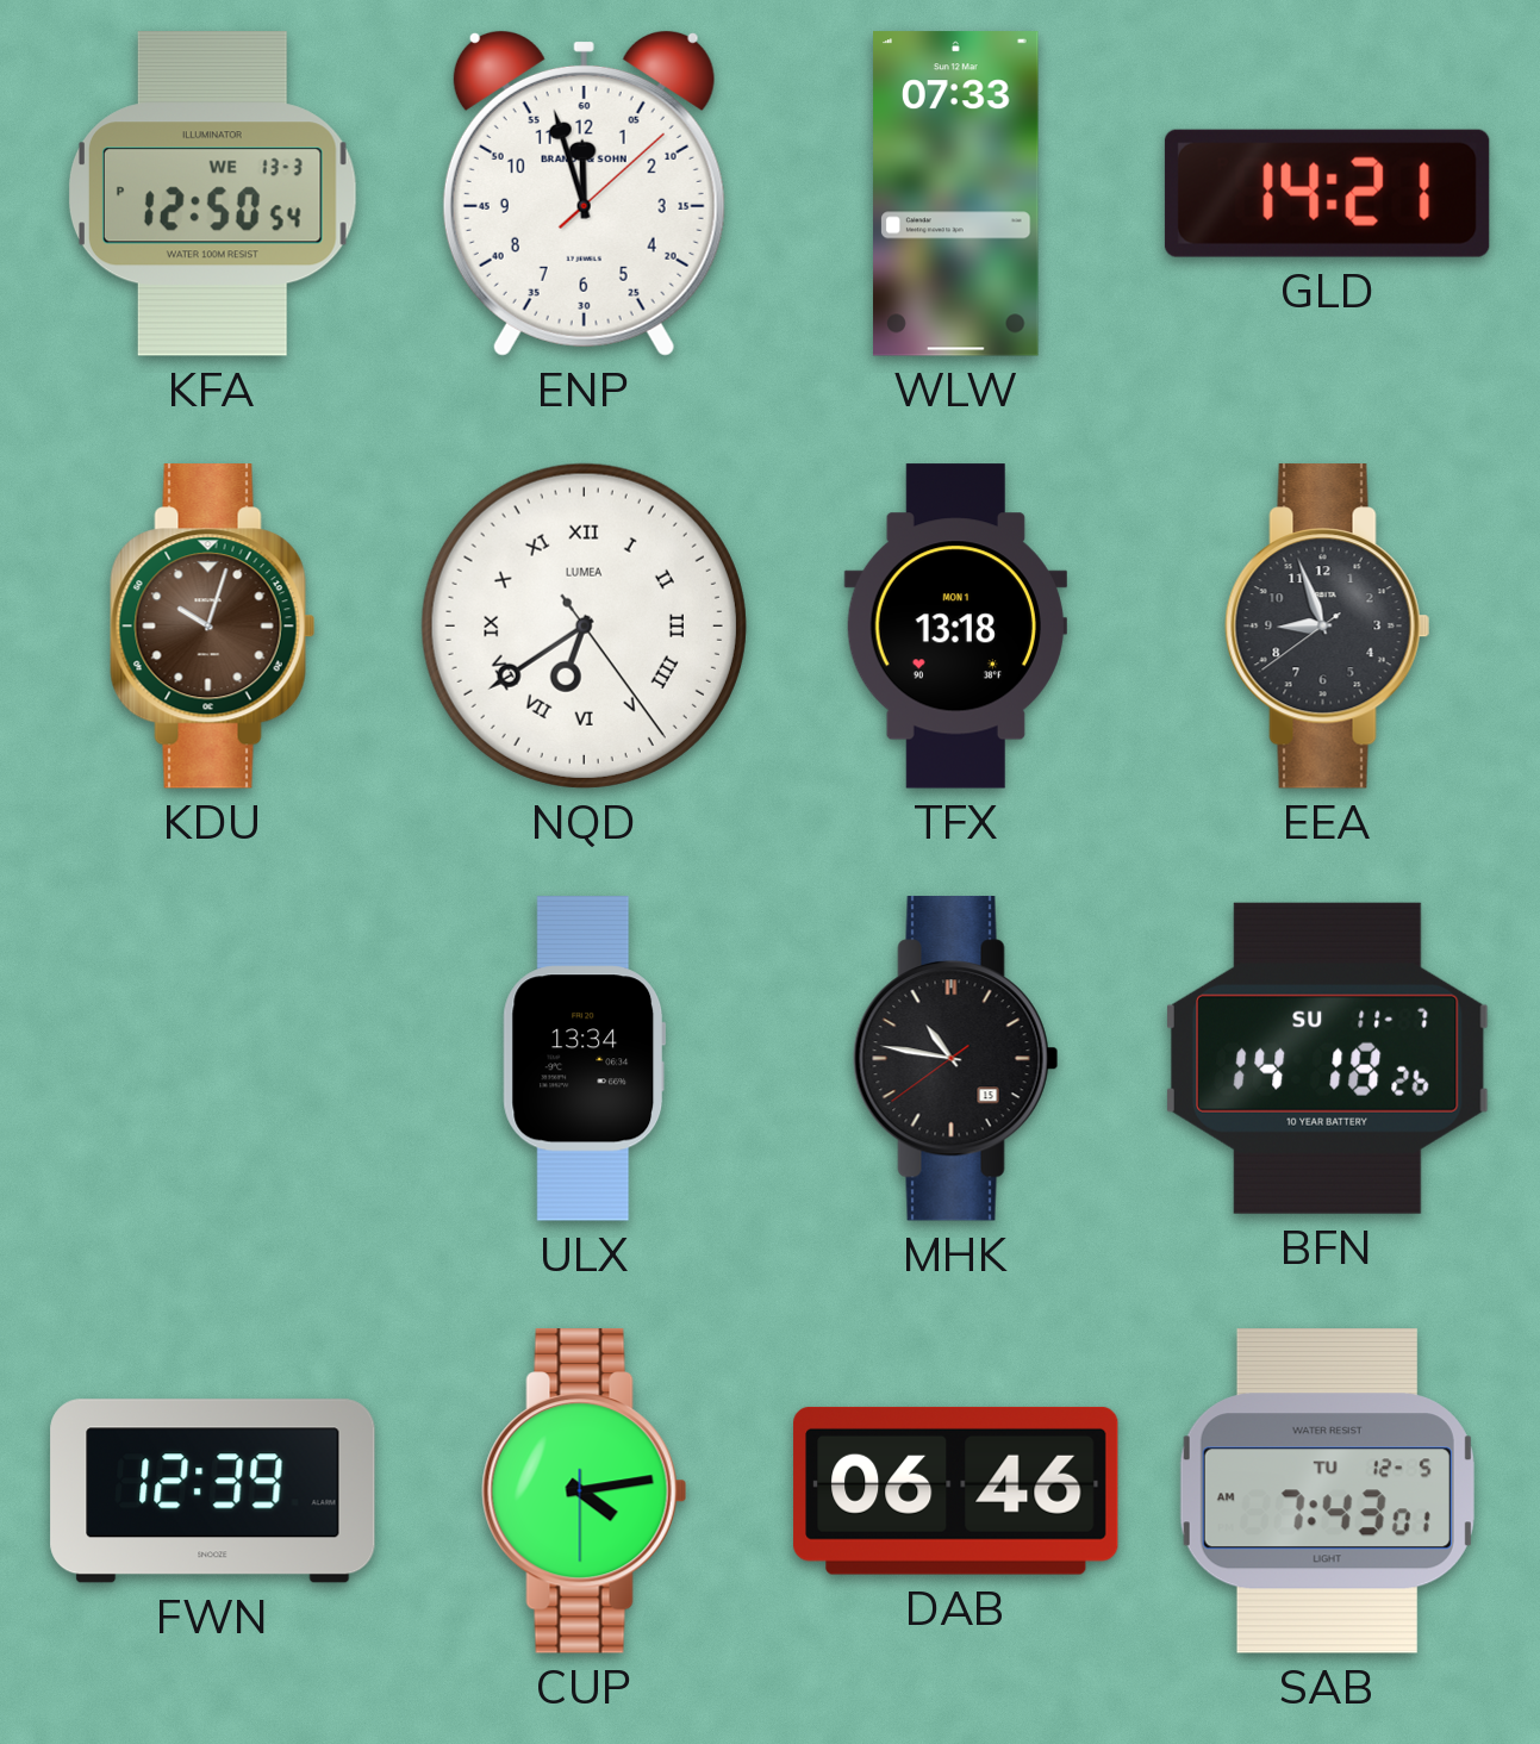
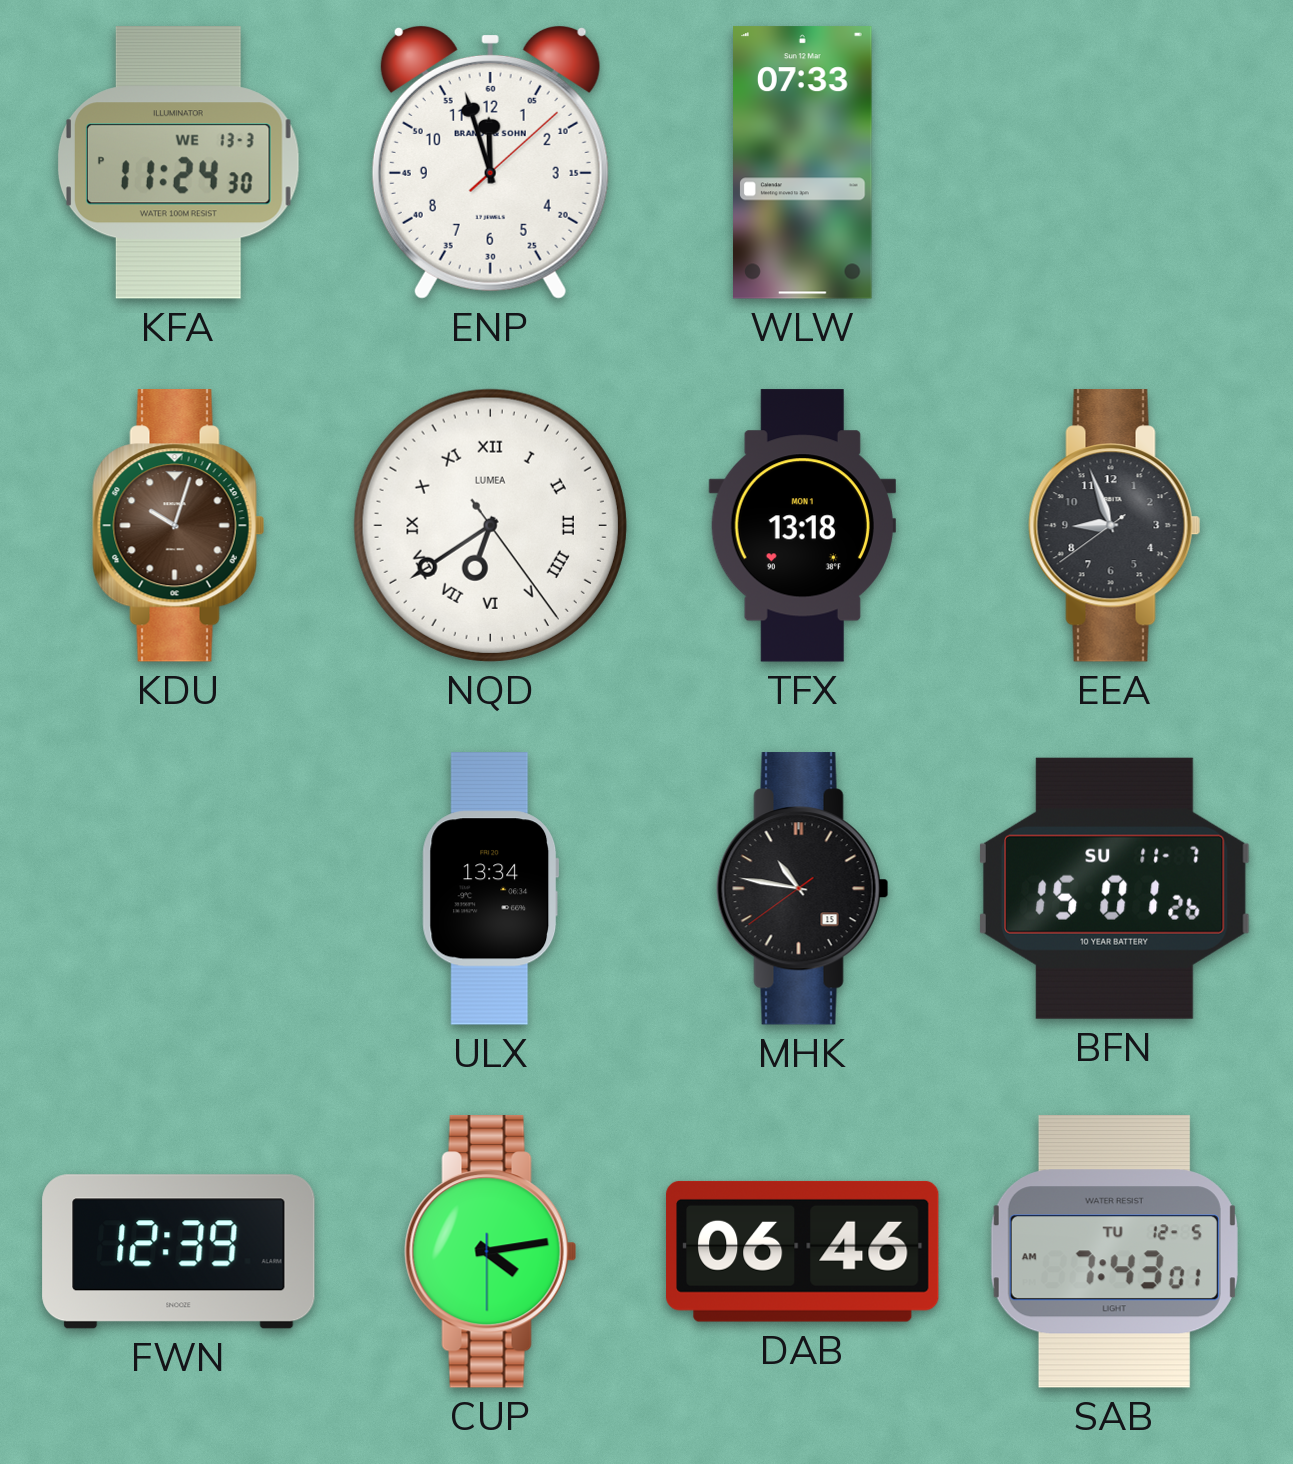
KFA: 12:50 -> 11:24
GLD: 14:21 -> none
BFN: 14:18 -> 15:01
